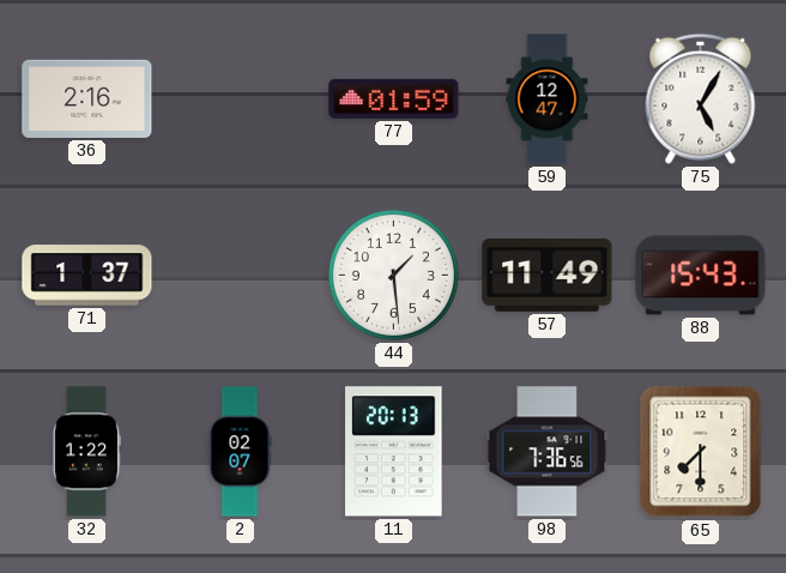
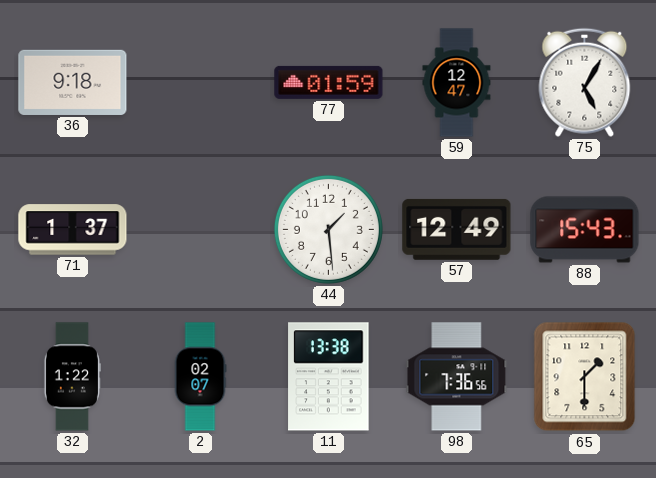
36: 2:16 -> 9:18
57: 11:49 -> 12:49
11: 20:13 -> 13:38
65: 7:30 -> 1:30
